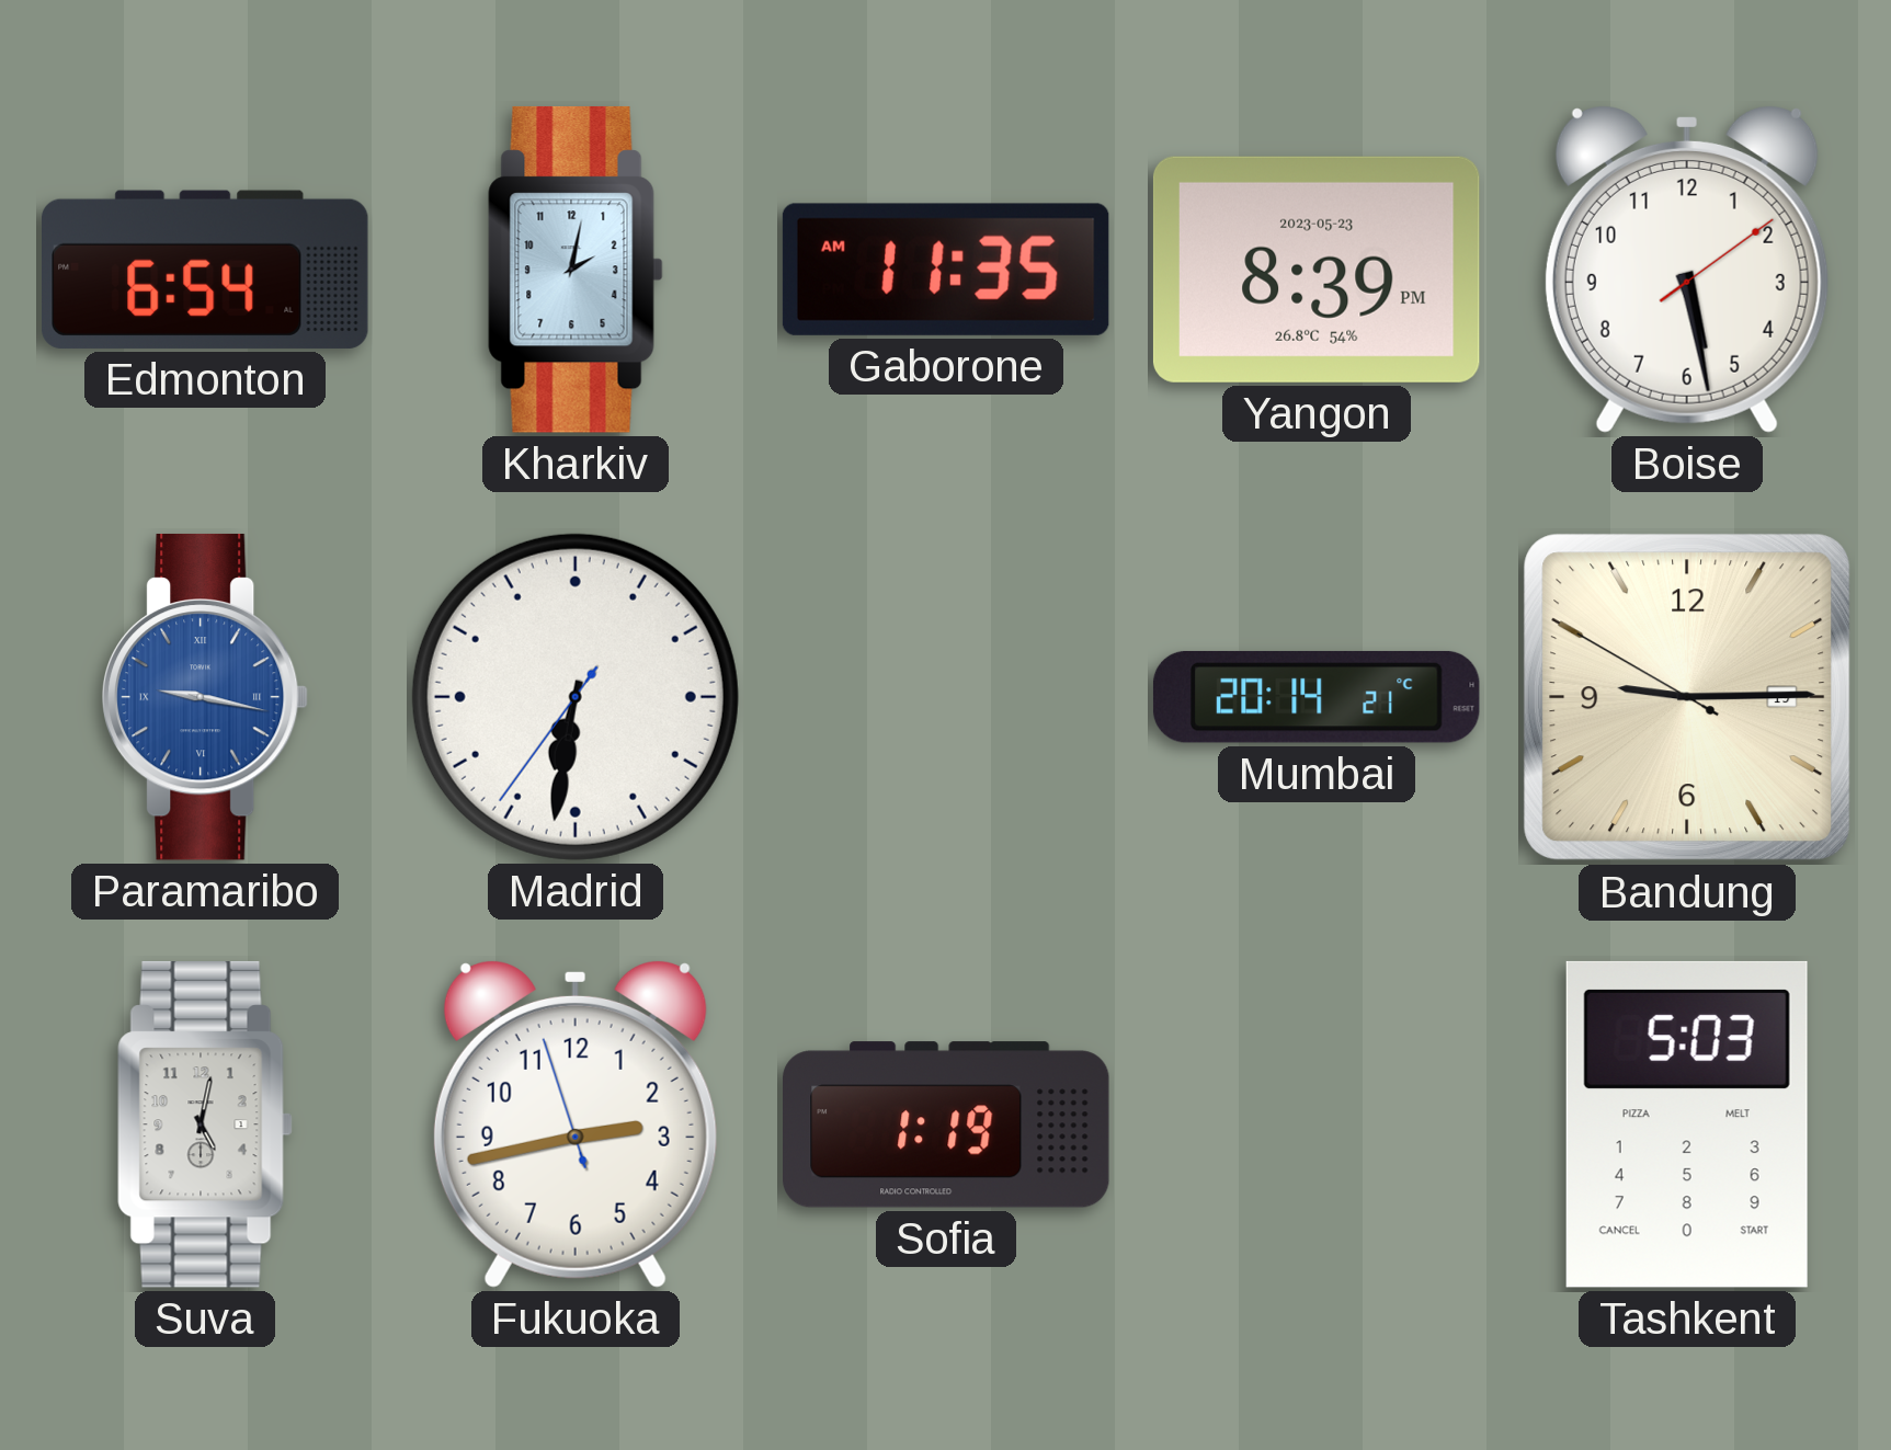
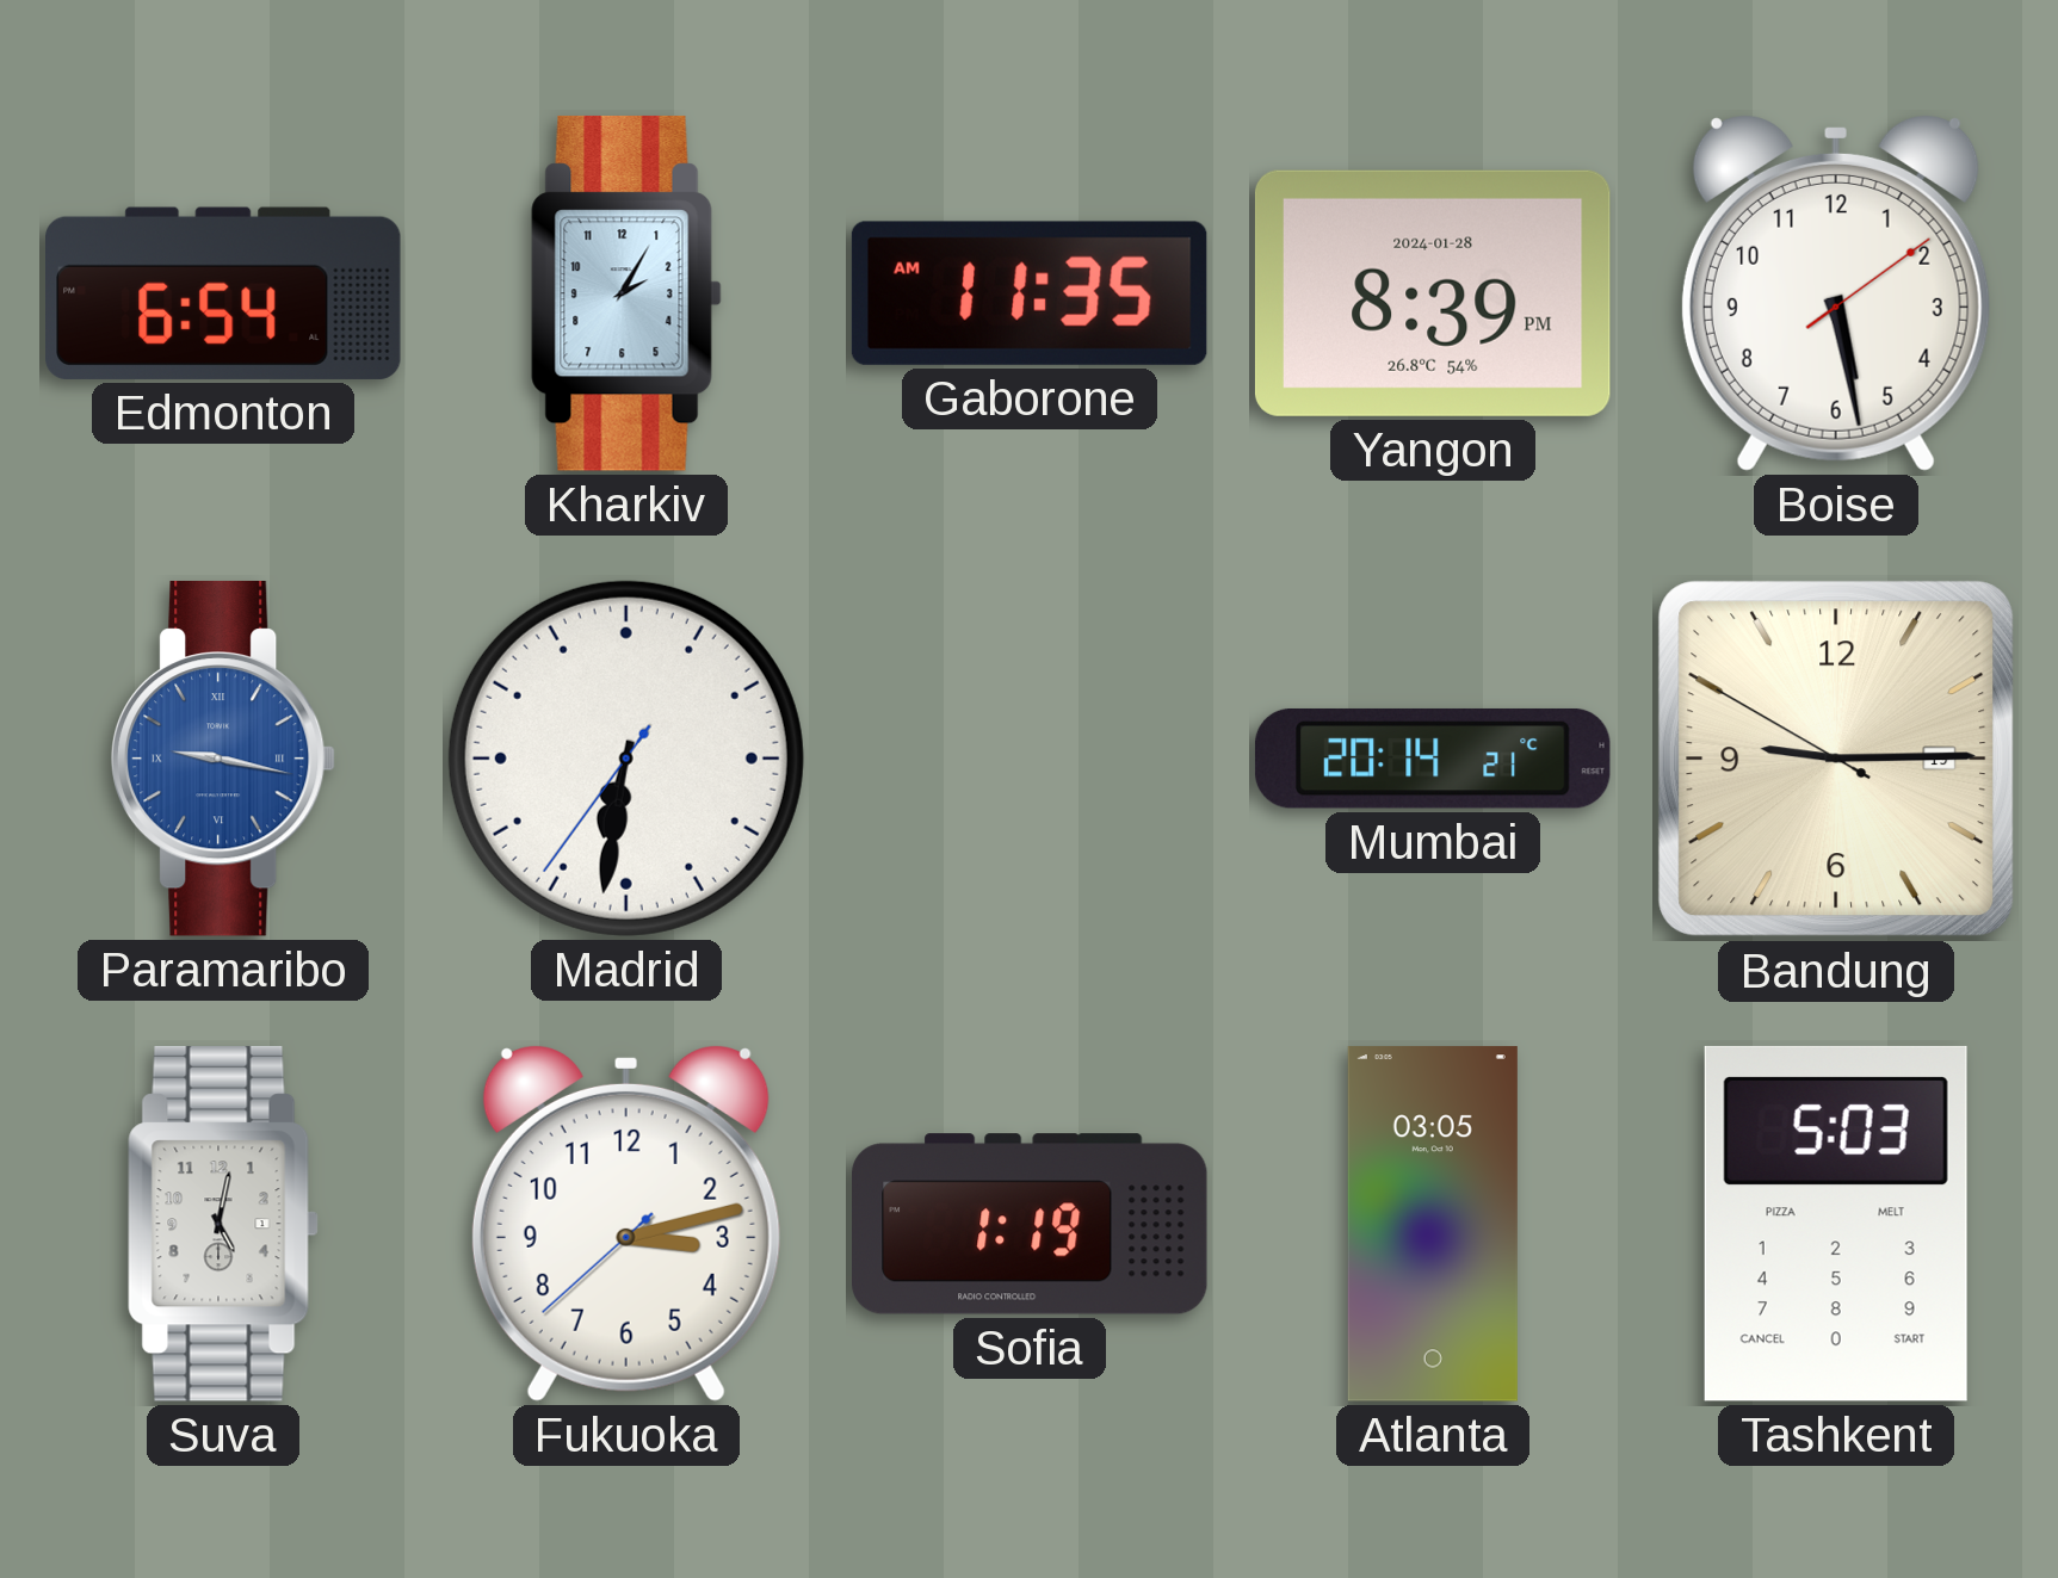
Kharkiv: 2:02 -> 2:05
Yangon date: 2023-05-23 -> 2024-01-28
Fukuoka: 2:42 -> 3:12
Atlanta: none -> 03:05
